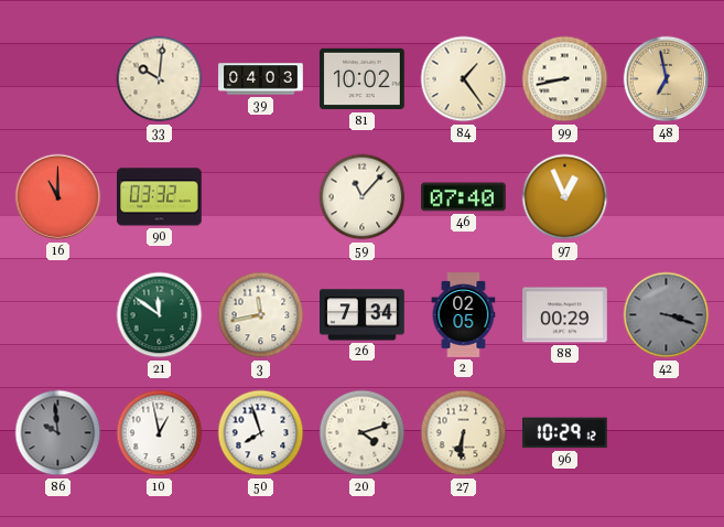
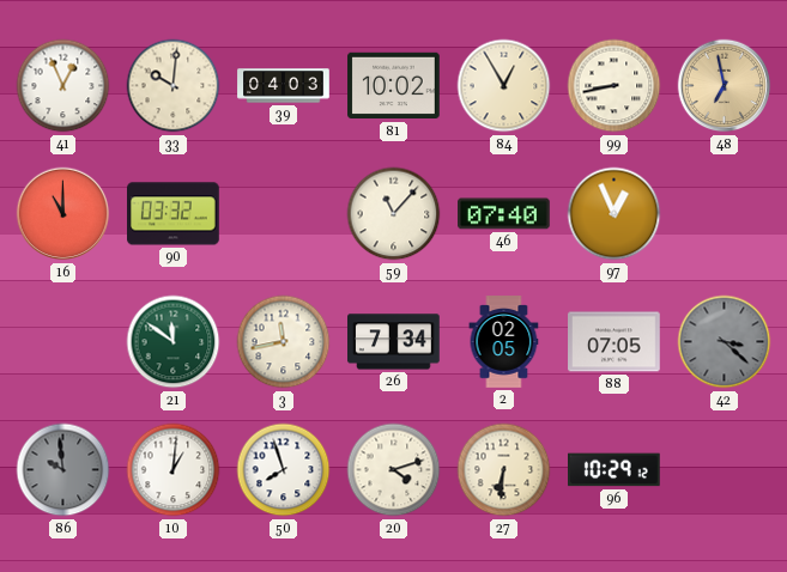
41: none -> 12:56
84: 1:24 -> 12:55
88: 00:29 -> 07:05
42: 3:18 -> 3:22
10: 12:58 -> 1:01
